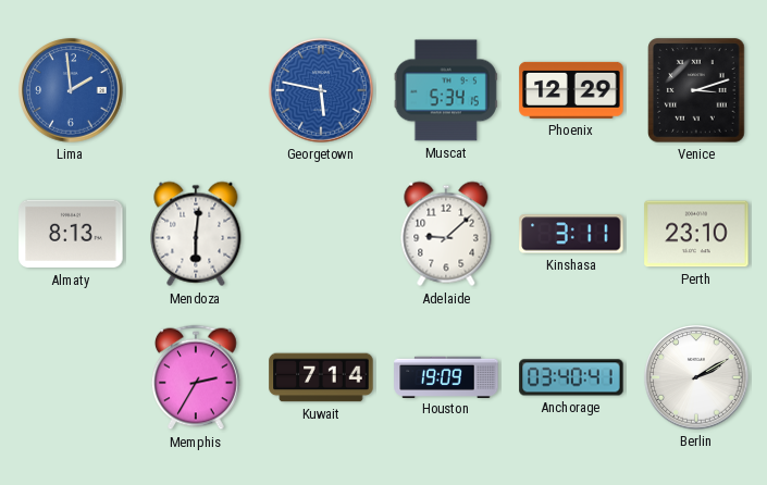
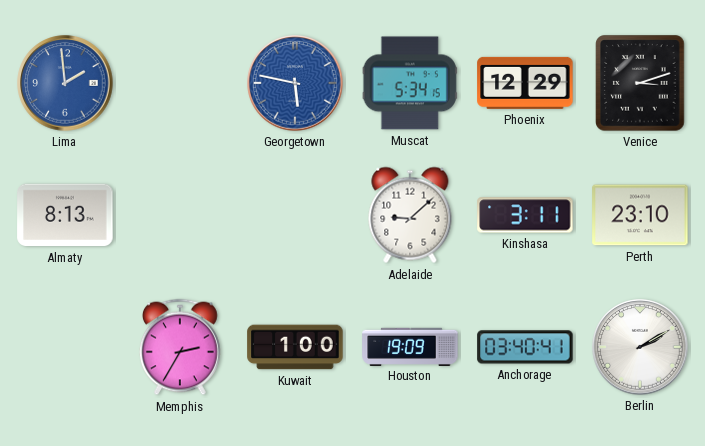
Mendoza: 6:01 -> none
Kuwait: 7:14 -> 1:00
